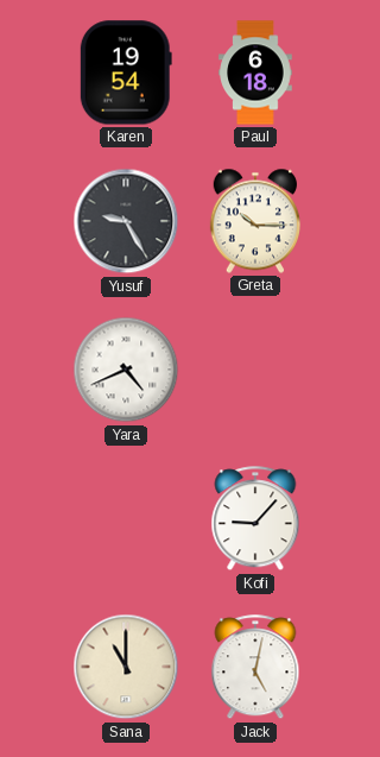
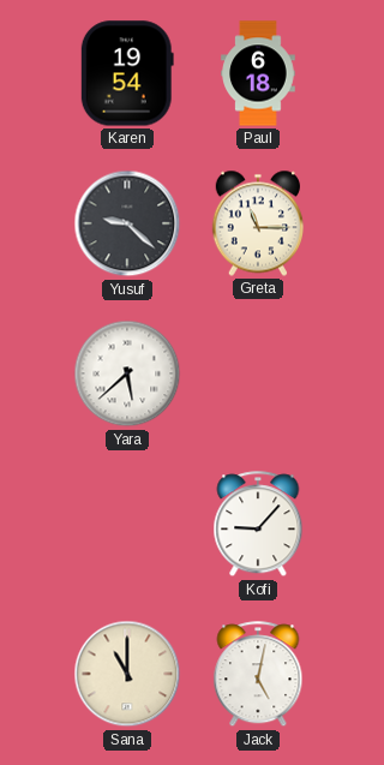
Yusuf: 9:25 -> 9:22
Greta: 10:15 -> 11:15
Yara: 4:41 -> 5:38
